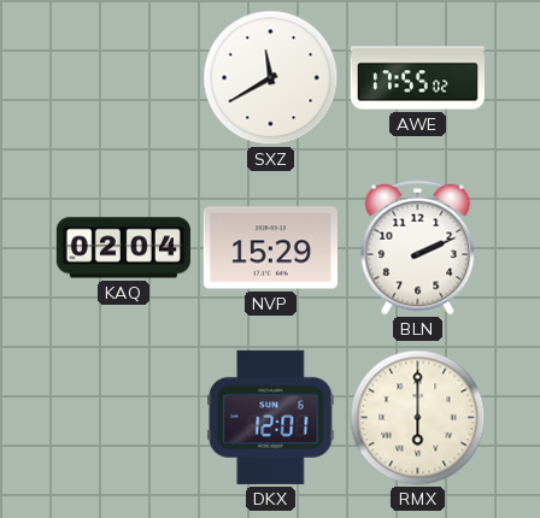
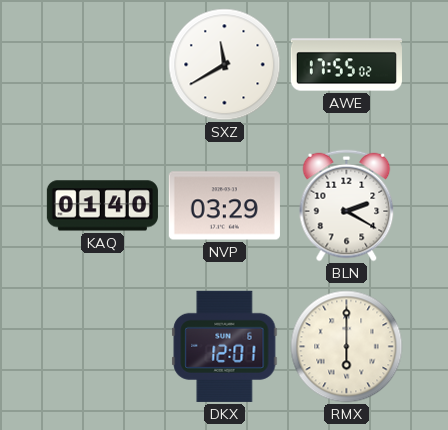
KAQ: 02:04 -> 01:40
NVP: 15:29 -> 03:29
BLN: 2:11 -> 2:20
